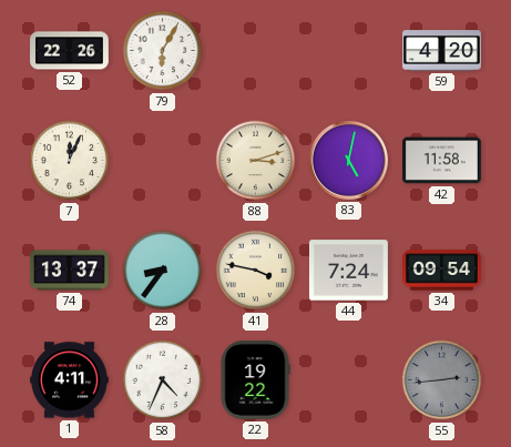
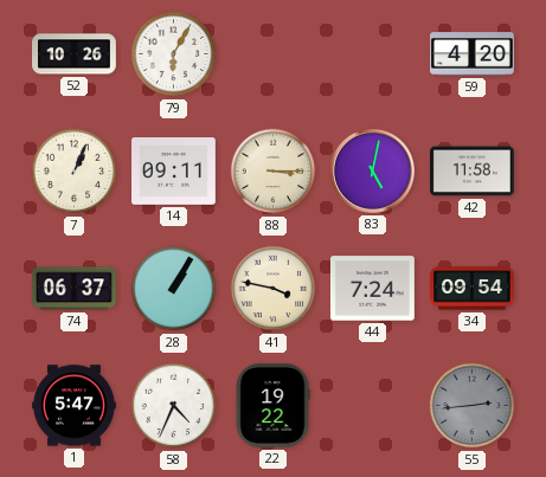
52: 22:26 -> 10:26
7: 12:04 -> 1:04
14: none -> 09:11
88: 3:12 -> 3:15
74: 13:37 -> 06:37
28: 8:36 -> 1:05
1: 4:11 -> 5:47
